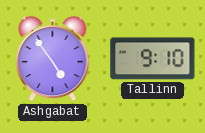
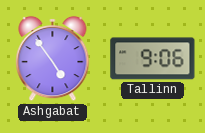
Tallinn: 9:10 -> 9:06
